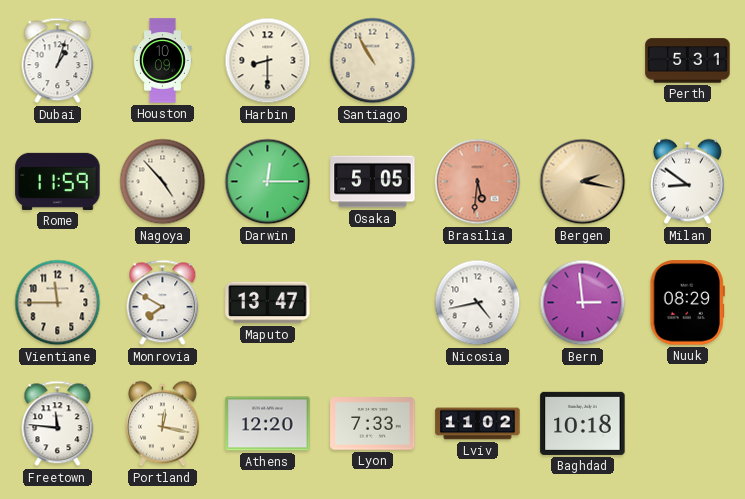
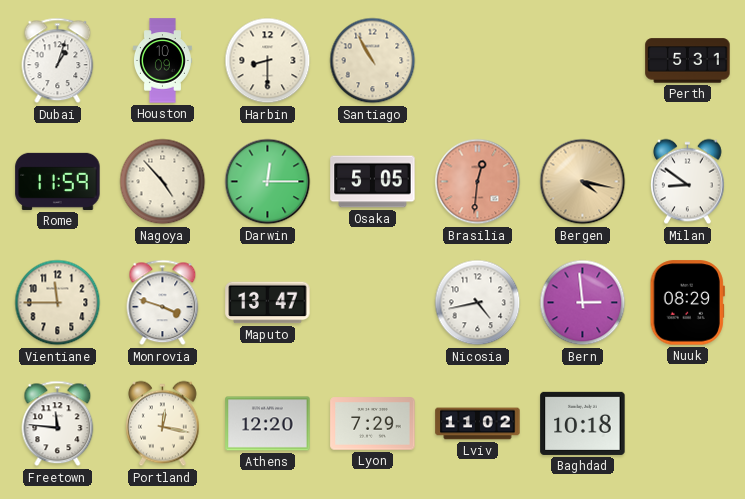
Brasilia: 5:31 -> 12:31
Bergen: 2:17 -> 4:17
Monrovia: 7:50 -> 3:48
Lyon: 7:33 -> 7:29
